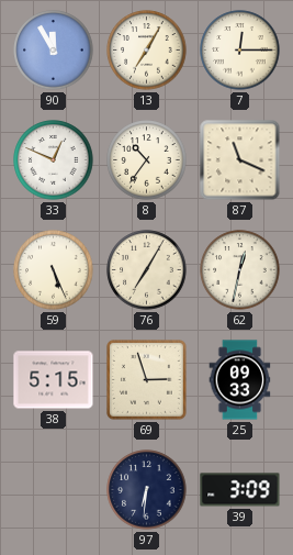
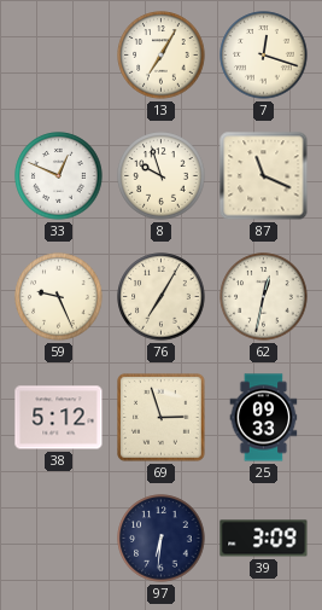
90: 11:55 -> none
7: 12:15 -> 12:18
8: 10:36 -> 9:57
59: 5:26 -> 9:26
38: 5:15 -> 5:12
